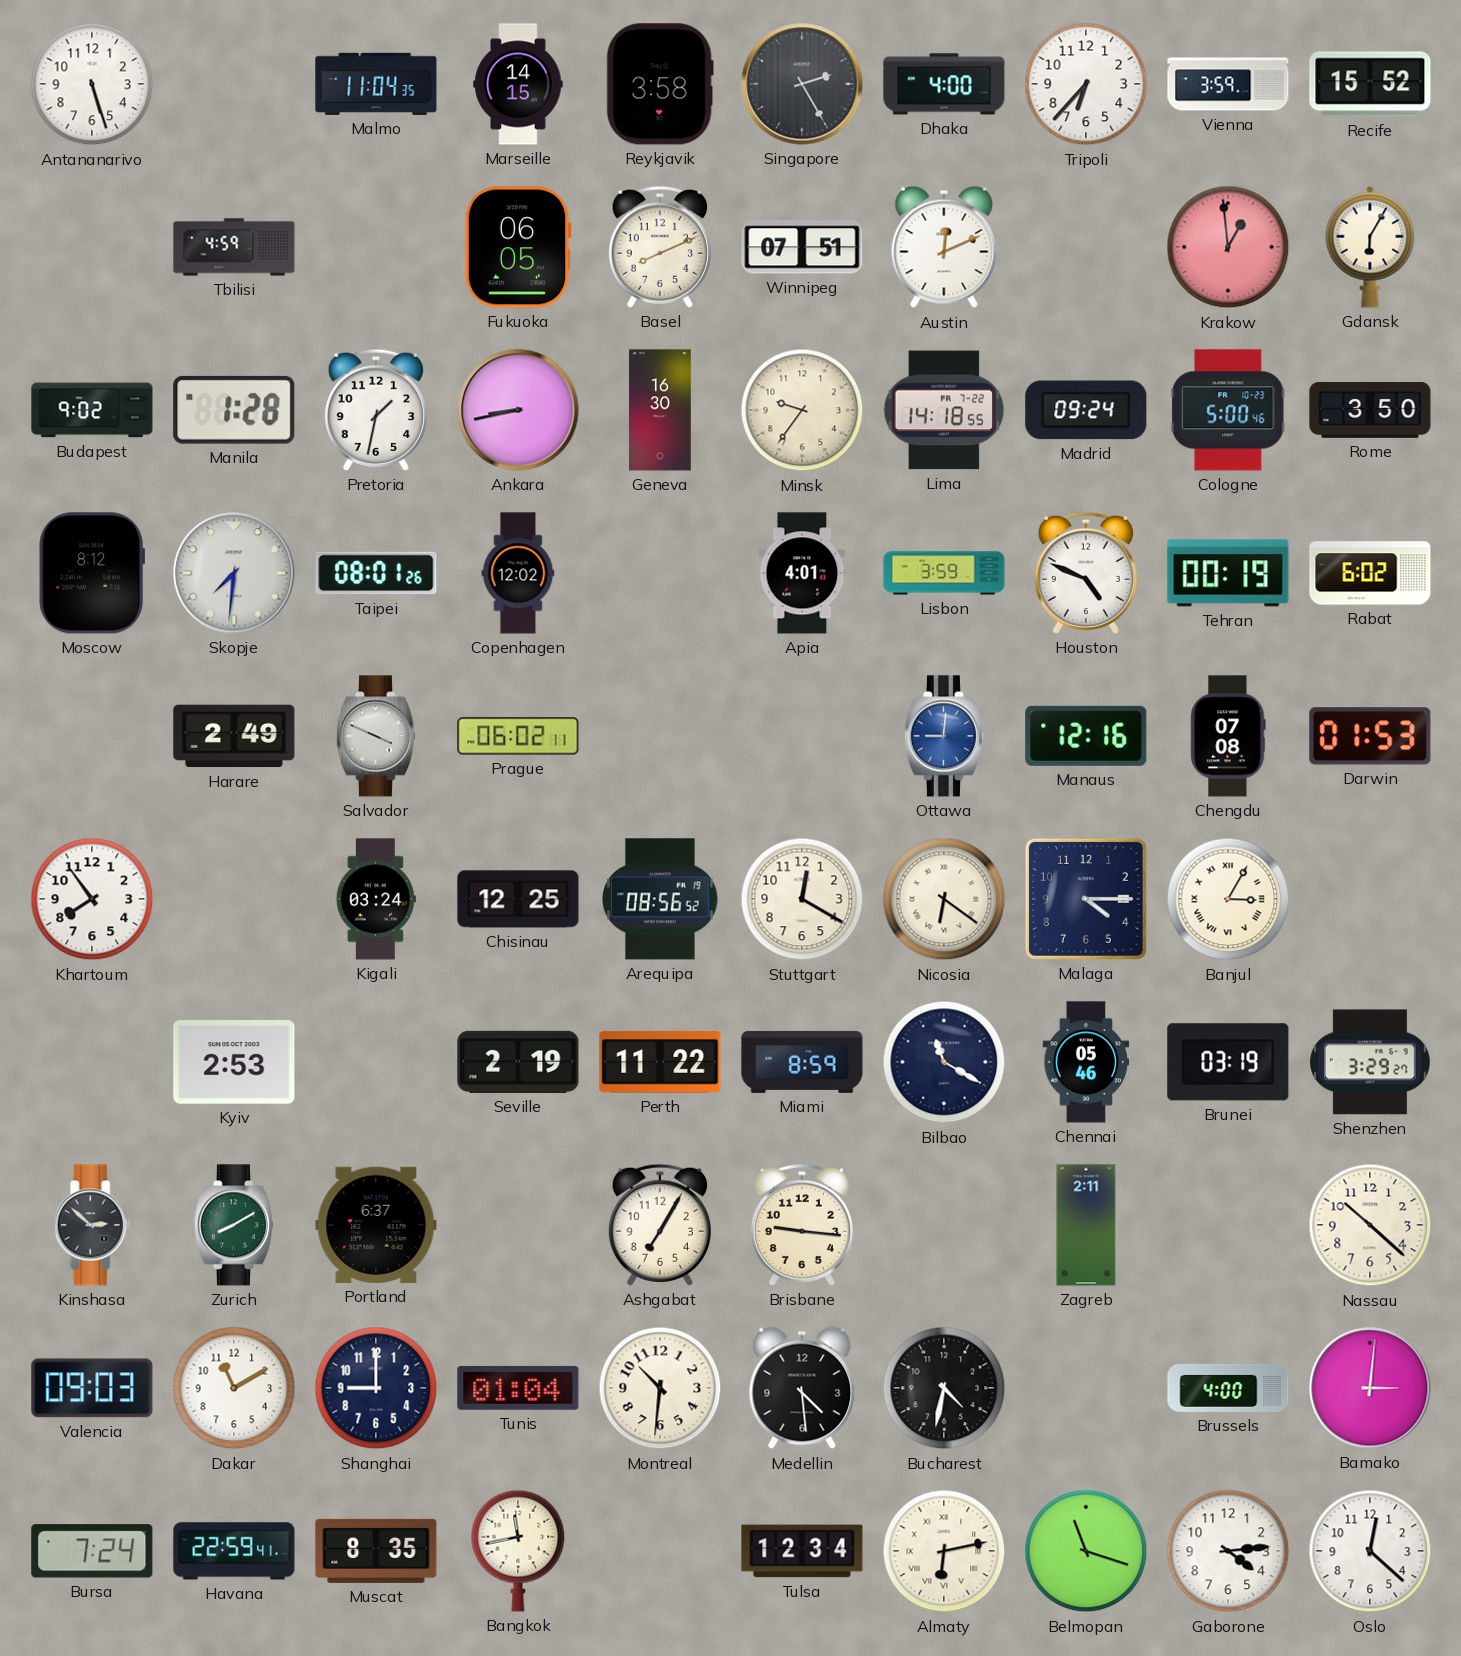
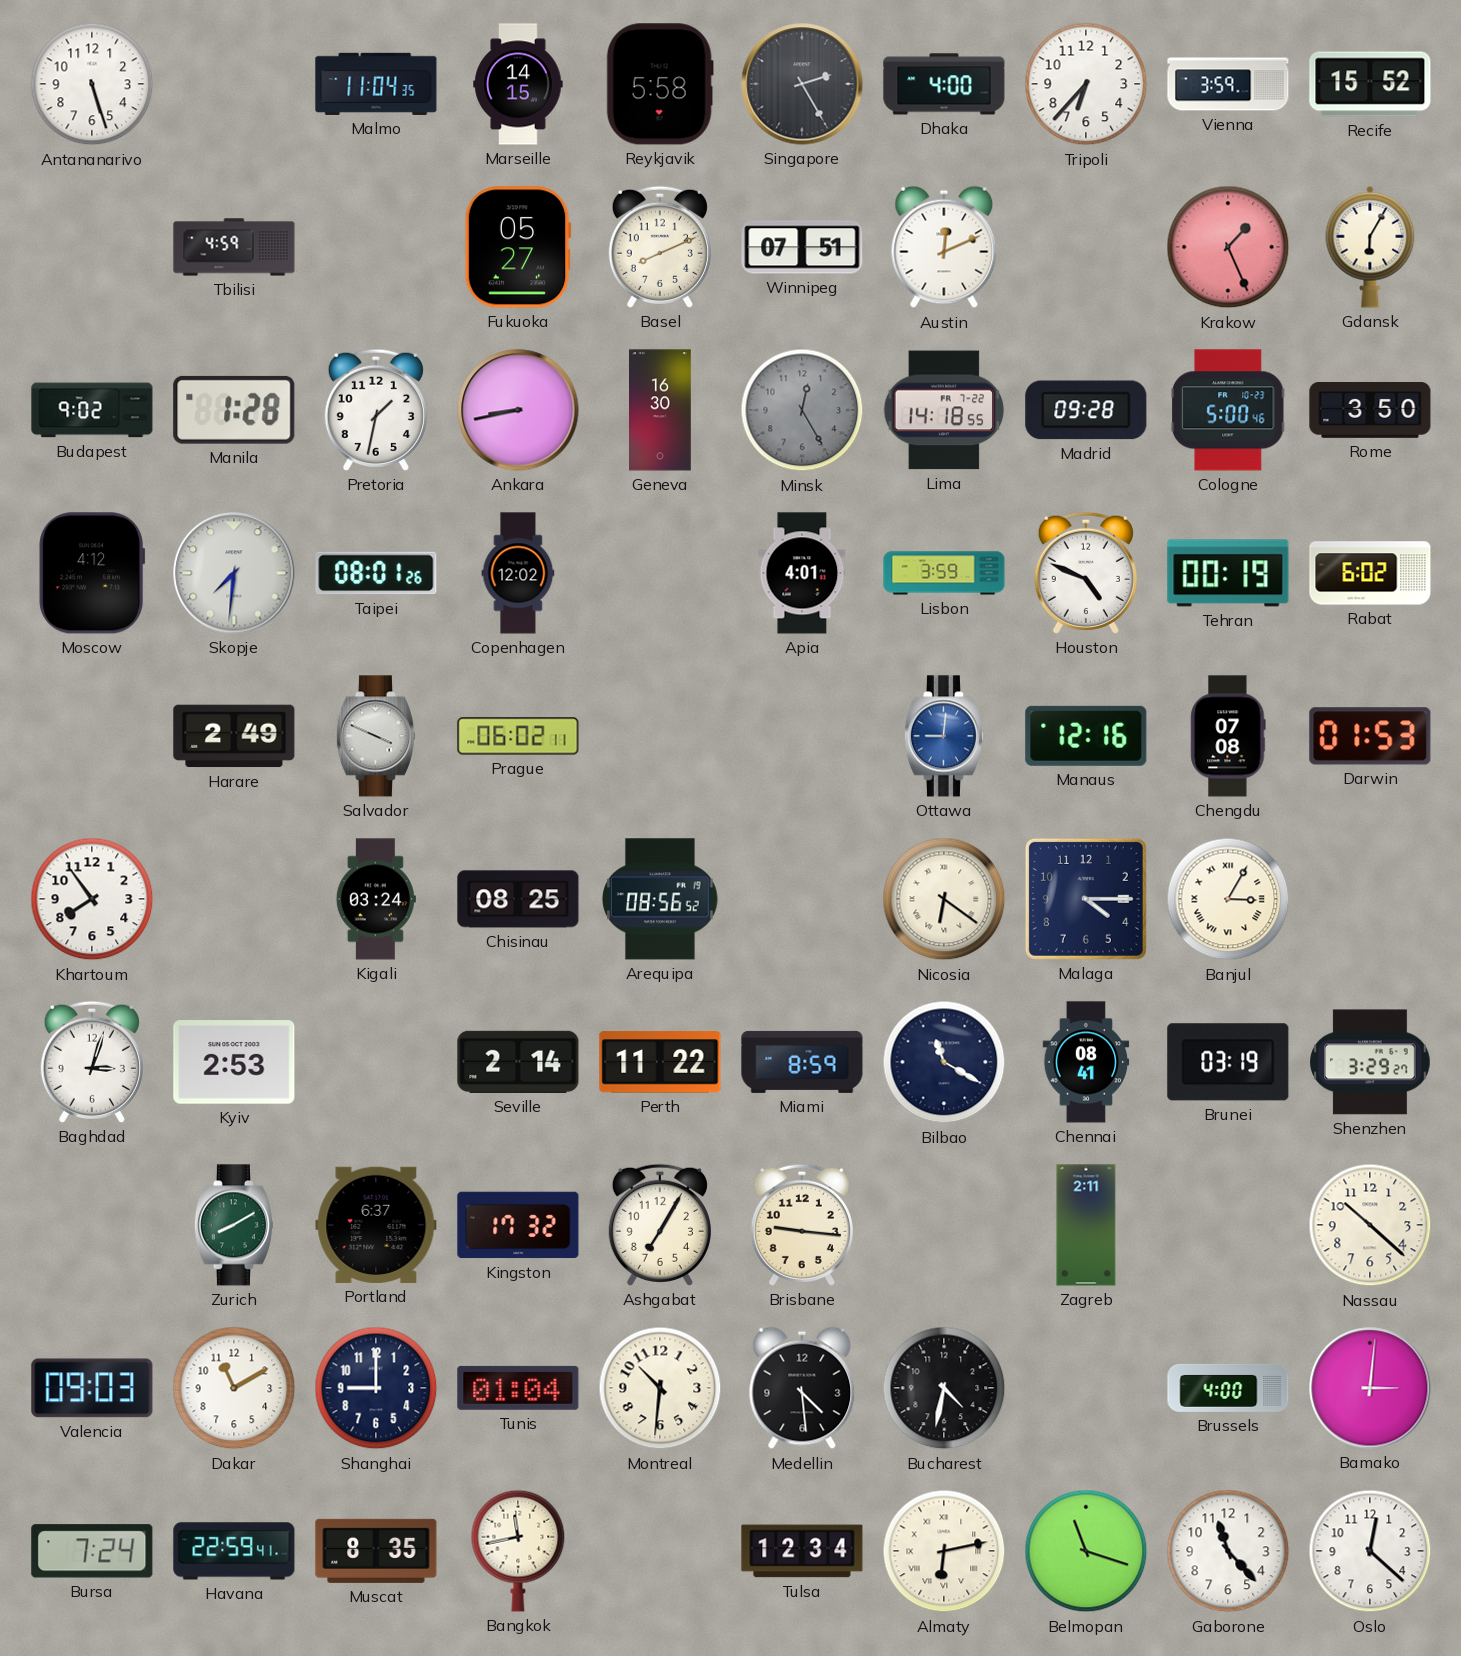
Reykjavik: 3:58 -> 5:58
Fukuoka: 06:05 -> 05:27
Krakow: 12:59 -> 1:26
Minsk: 9:36 -> 12:25
Minsk dial: cream -> grey
Madrid: 09:24 -> 09:28
Moscow: 8:12 -> 4:12
Chisinau: 12:25 -> 08:25
Stuttgart: 12:20 -> none
Baghdad: none -> 3:03
Seville: 2:19 -> 2:14
Chennai: 05:46 -> 08:41
Kinshasa: 2:52 -> none
Kingston: none -> 17:32
Gaborone: 4:14 -> 11:23
